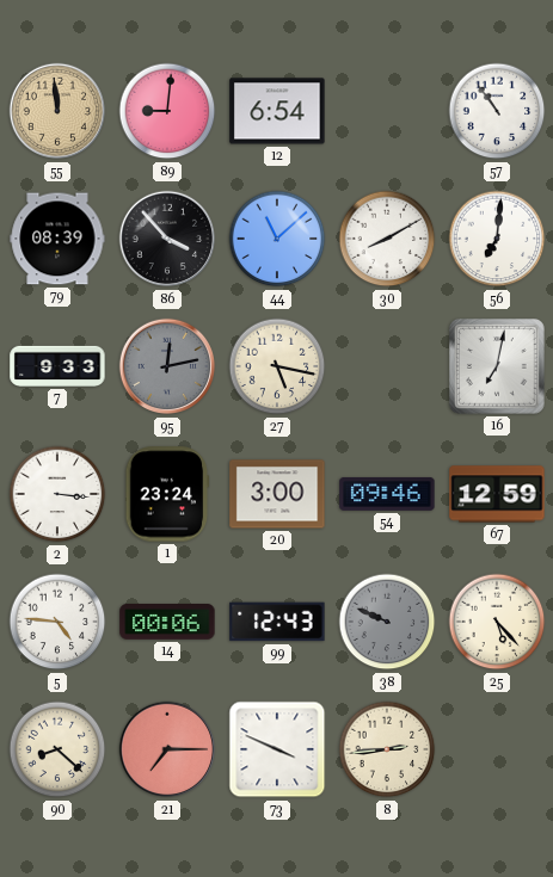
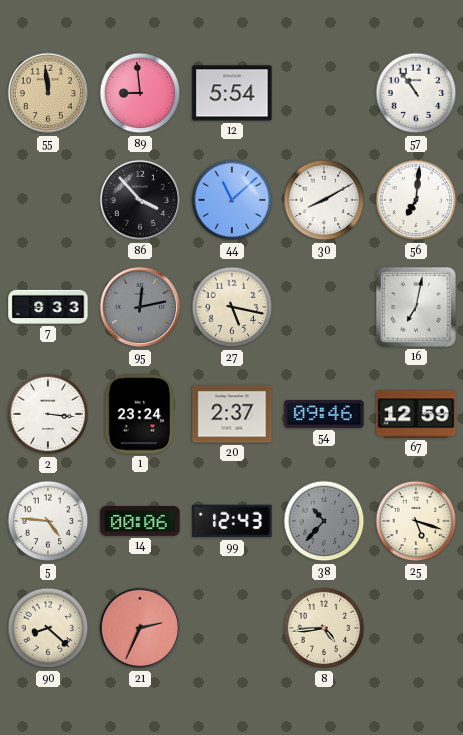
89: 9:01 -> 8:59
12: 6:54 -> 5:54
79: 08:39 -> none
20: 3:00 -> 2:37
38: 9:49 -> 10:37
25: 5:23 -> 5:18
21: 7:15 -> 2:34
73: 3:49 -> none
8: 2:44 -> 4:44
